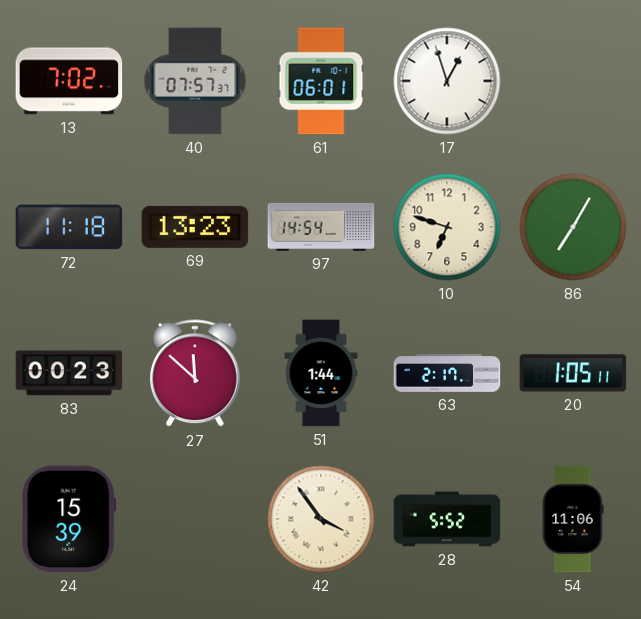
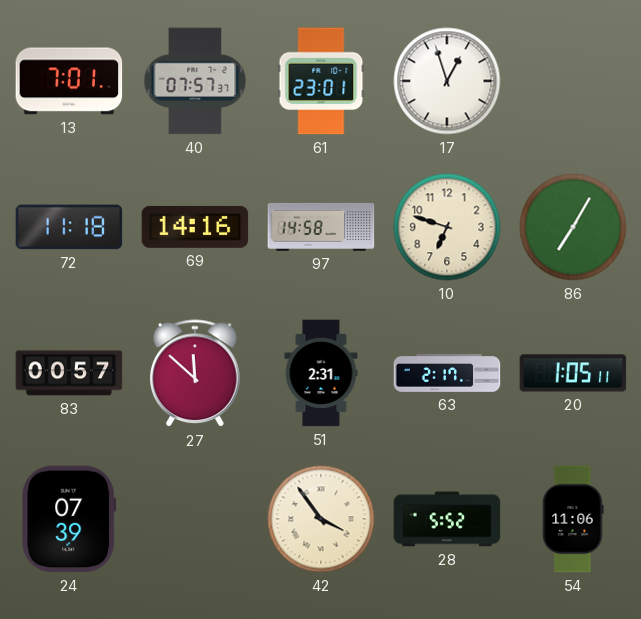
13: 7:02 -> 7:01
61: 06:01 -> 23:01
69: 13:23 -> 14:16
97: 14:54 -> 14:58
83: 00:23 -> 00:57
51: 1:44 -> 2:31
24: 15:39 -> 07:39
